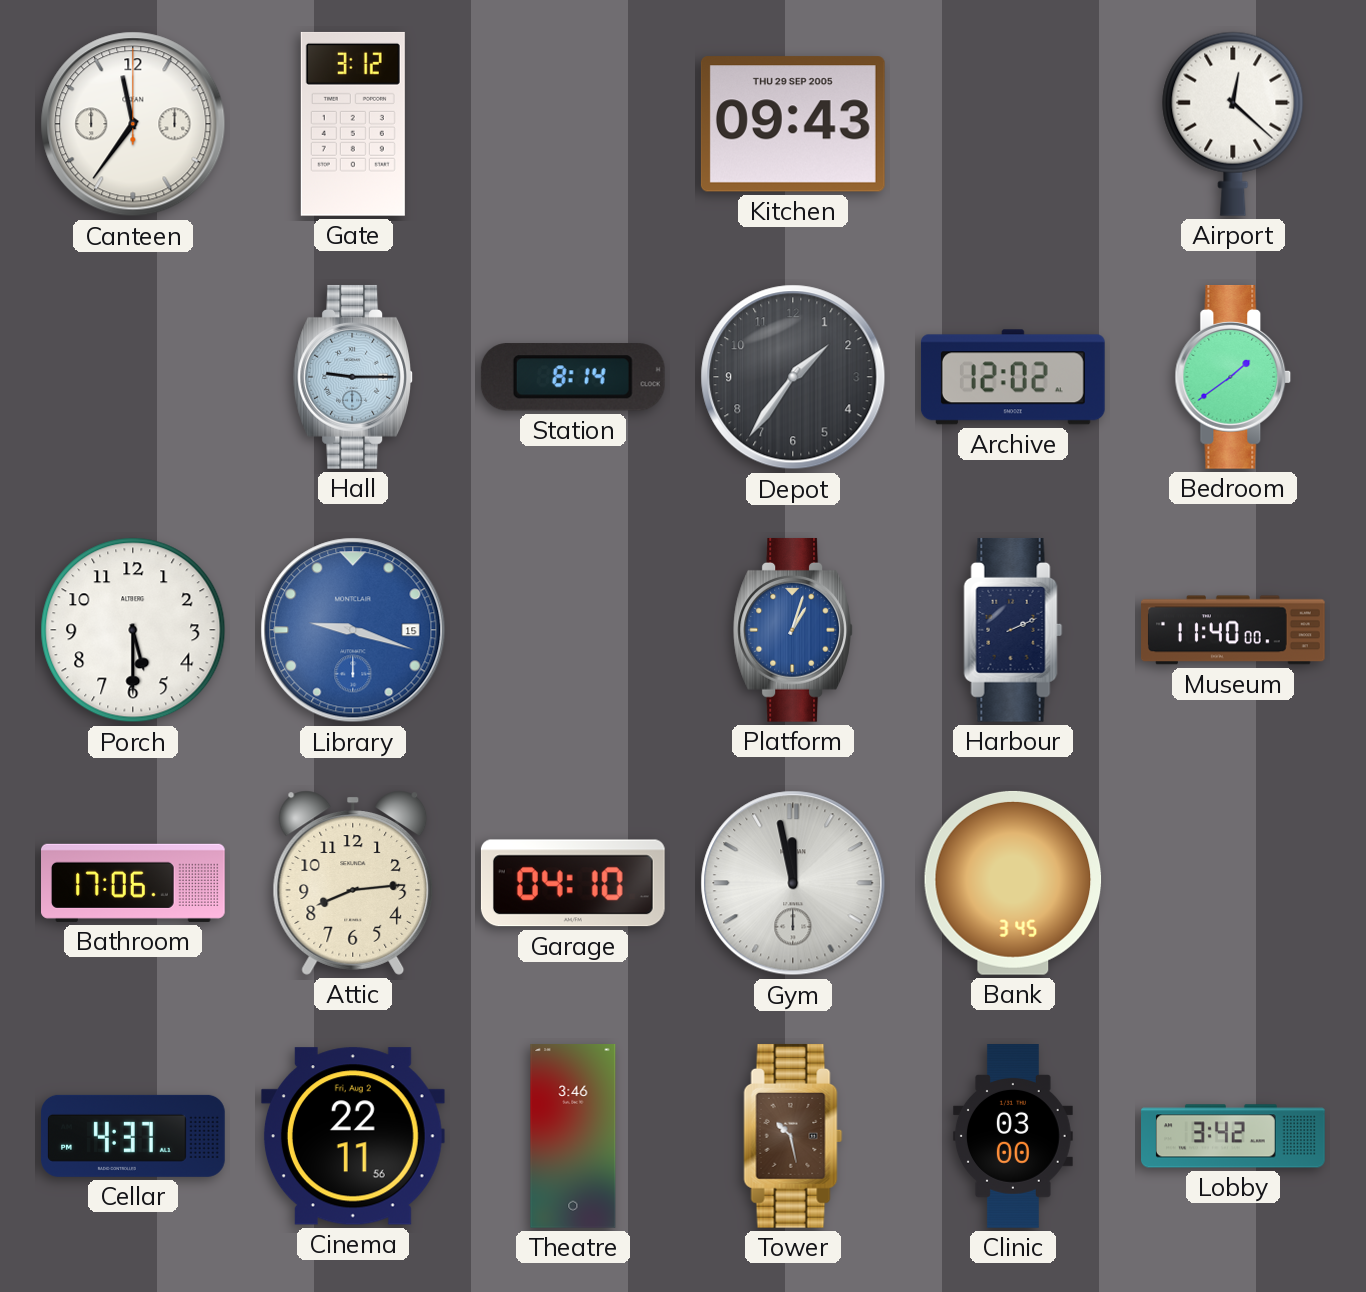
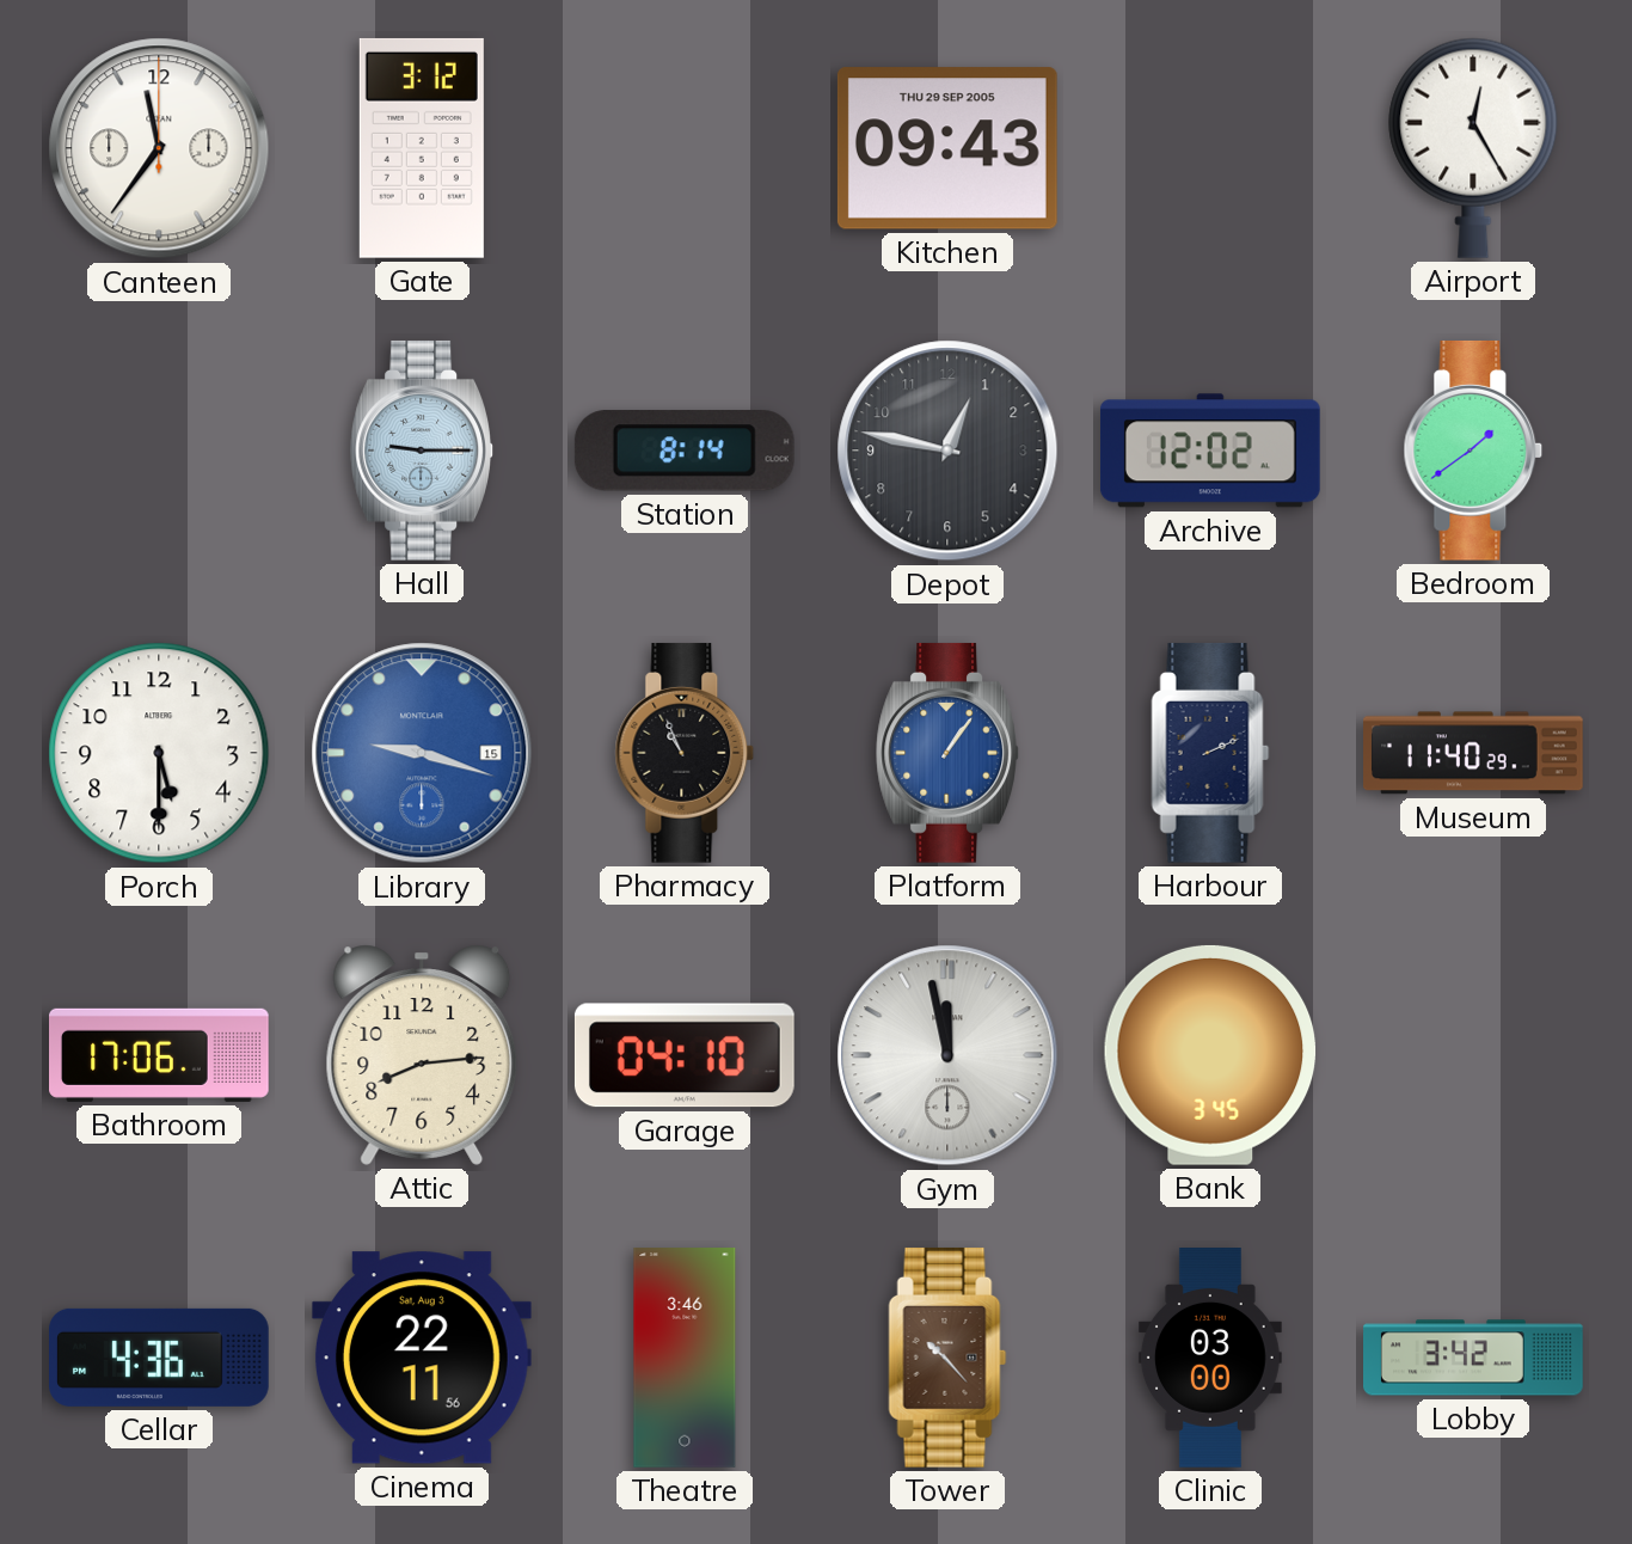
Airport: 12:22 -> 12:25
Depot: 1:36 -> 12:47
Pharmacy: none -> 10:56
Platform: 1:03 -> 1:06
Museum: 11:40:00 -> 11:40:29
Cellar: 4:37 -> 4:36
Cinema date: Fri, Aug 2 -> Sat, Aug 3
Tower: 10:28 -> 10:23
